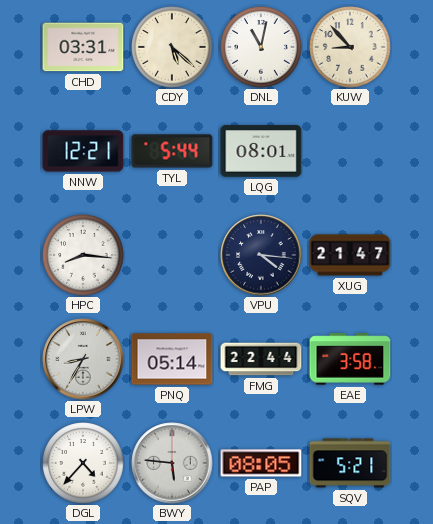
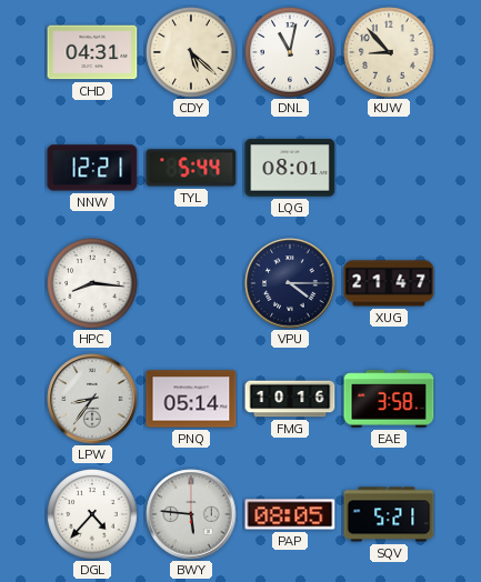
CHD: 03:31 -> 04:31
VPU: 4:16 -> 4:15
LPW: 8:35 -> 8:36
FMG: 22:44 -> 10:16
